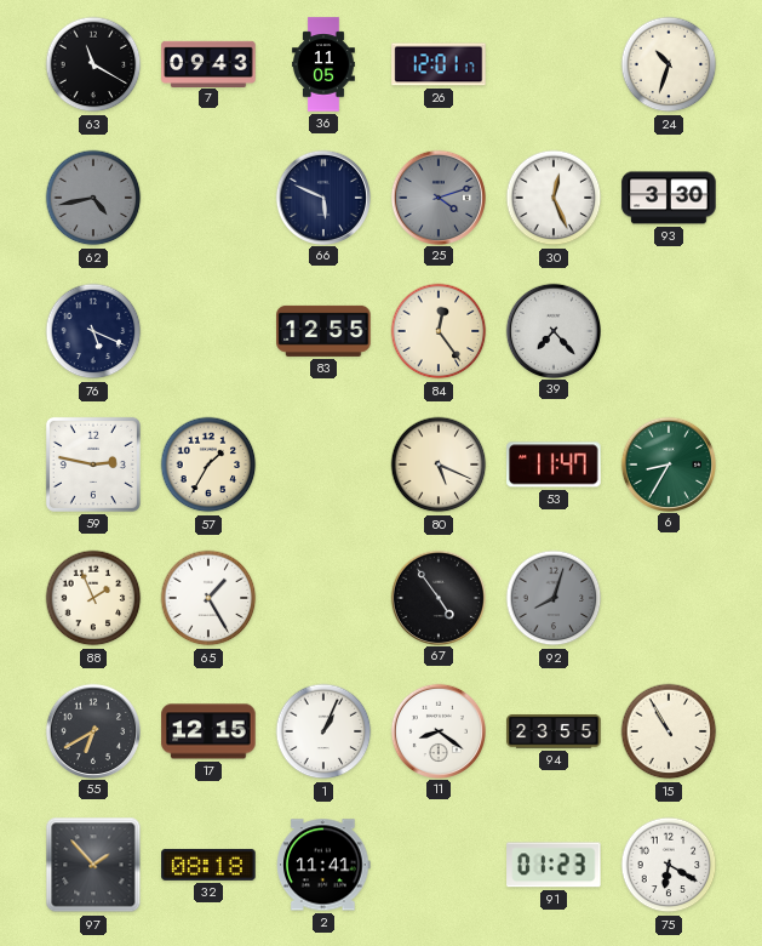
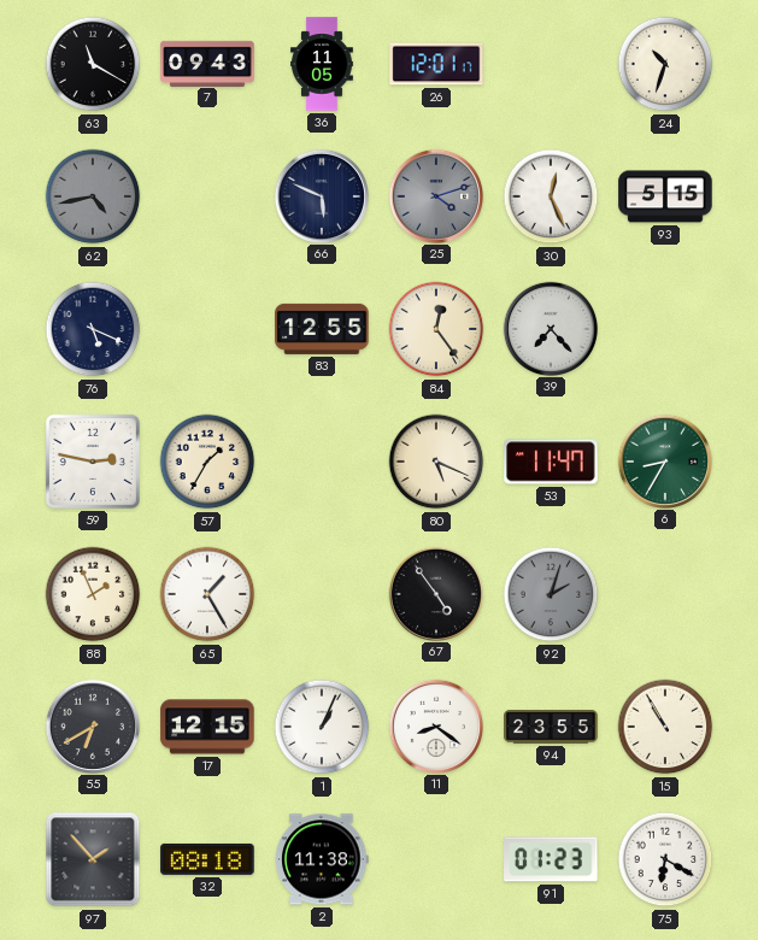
93: 3:30 -> 5:15
92: 8:03 -> 2:03
2: 11:41 -> 11:38
